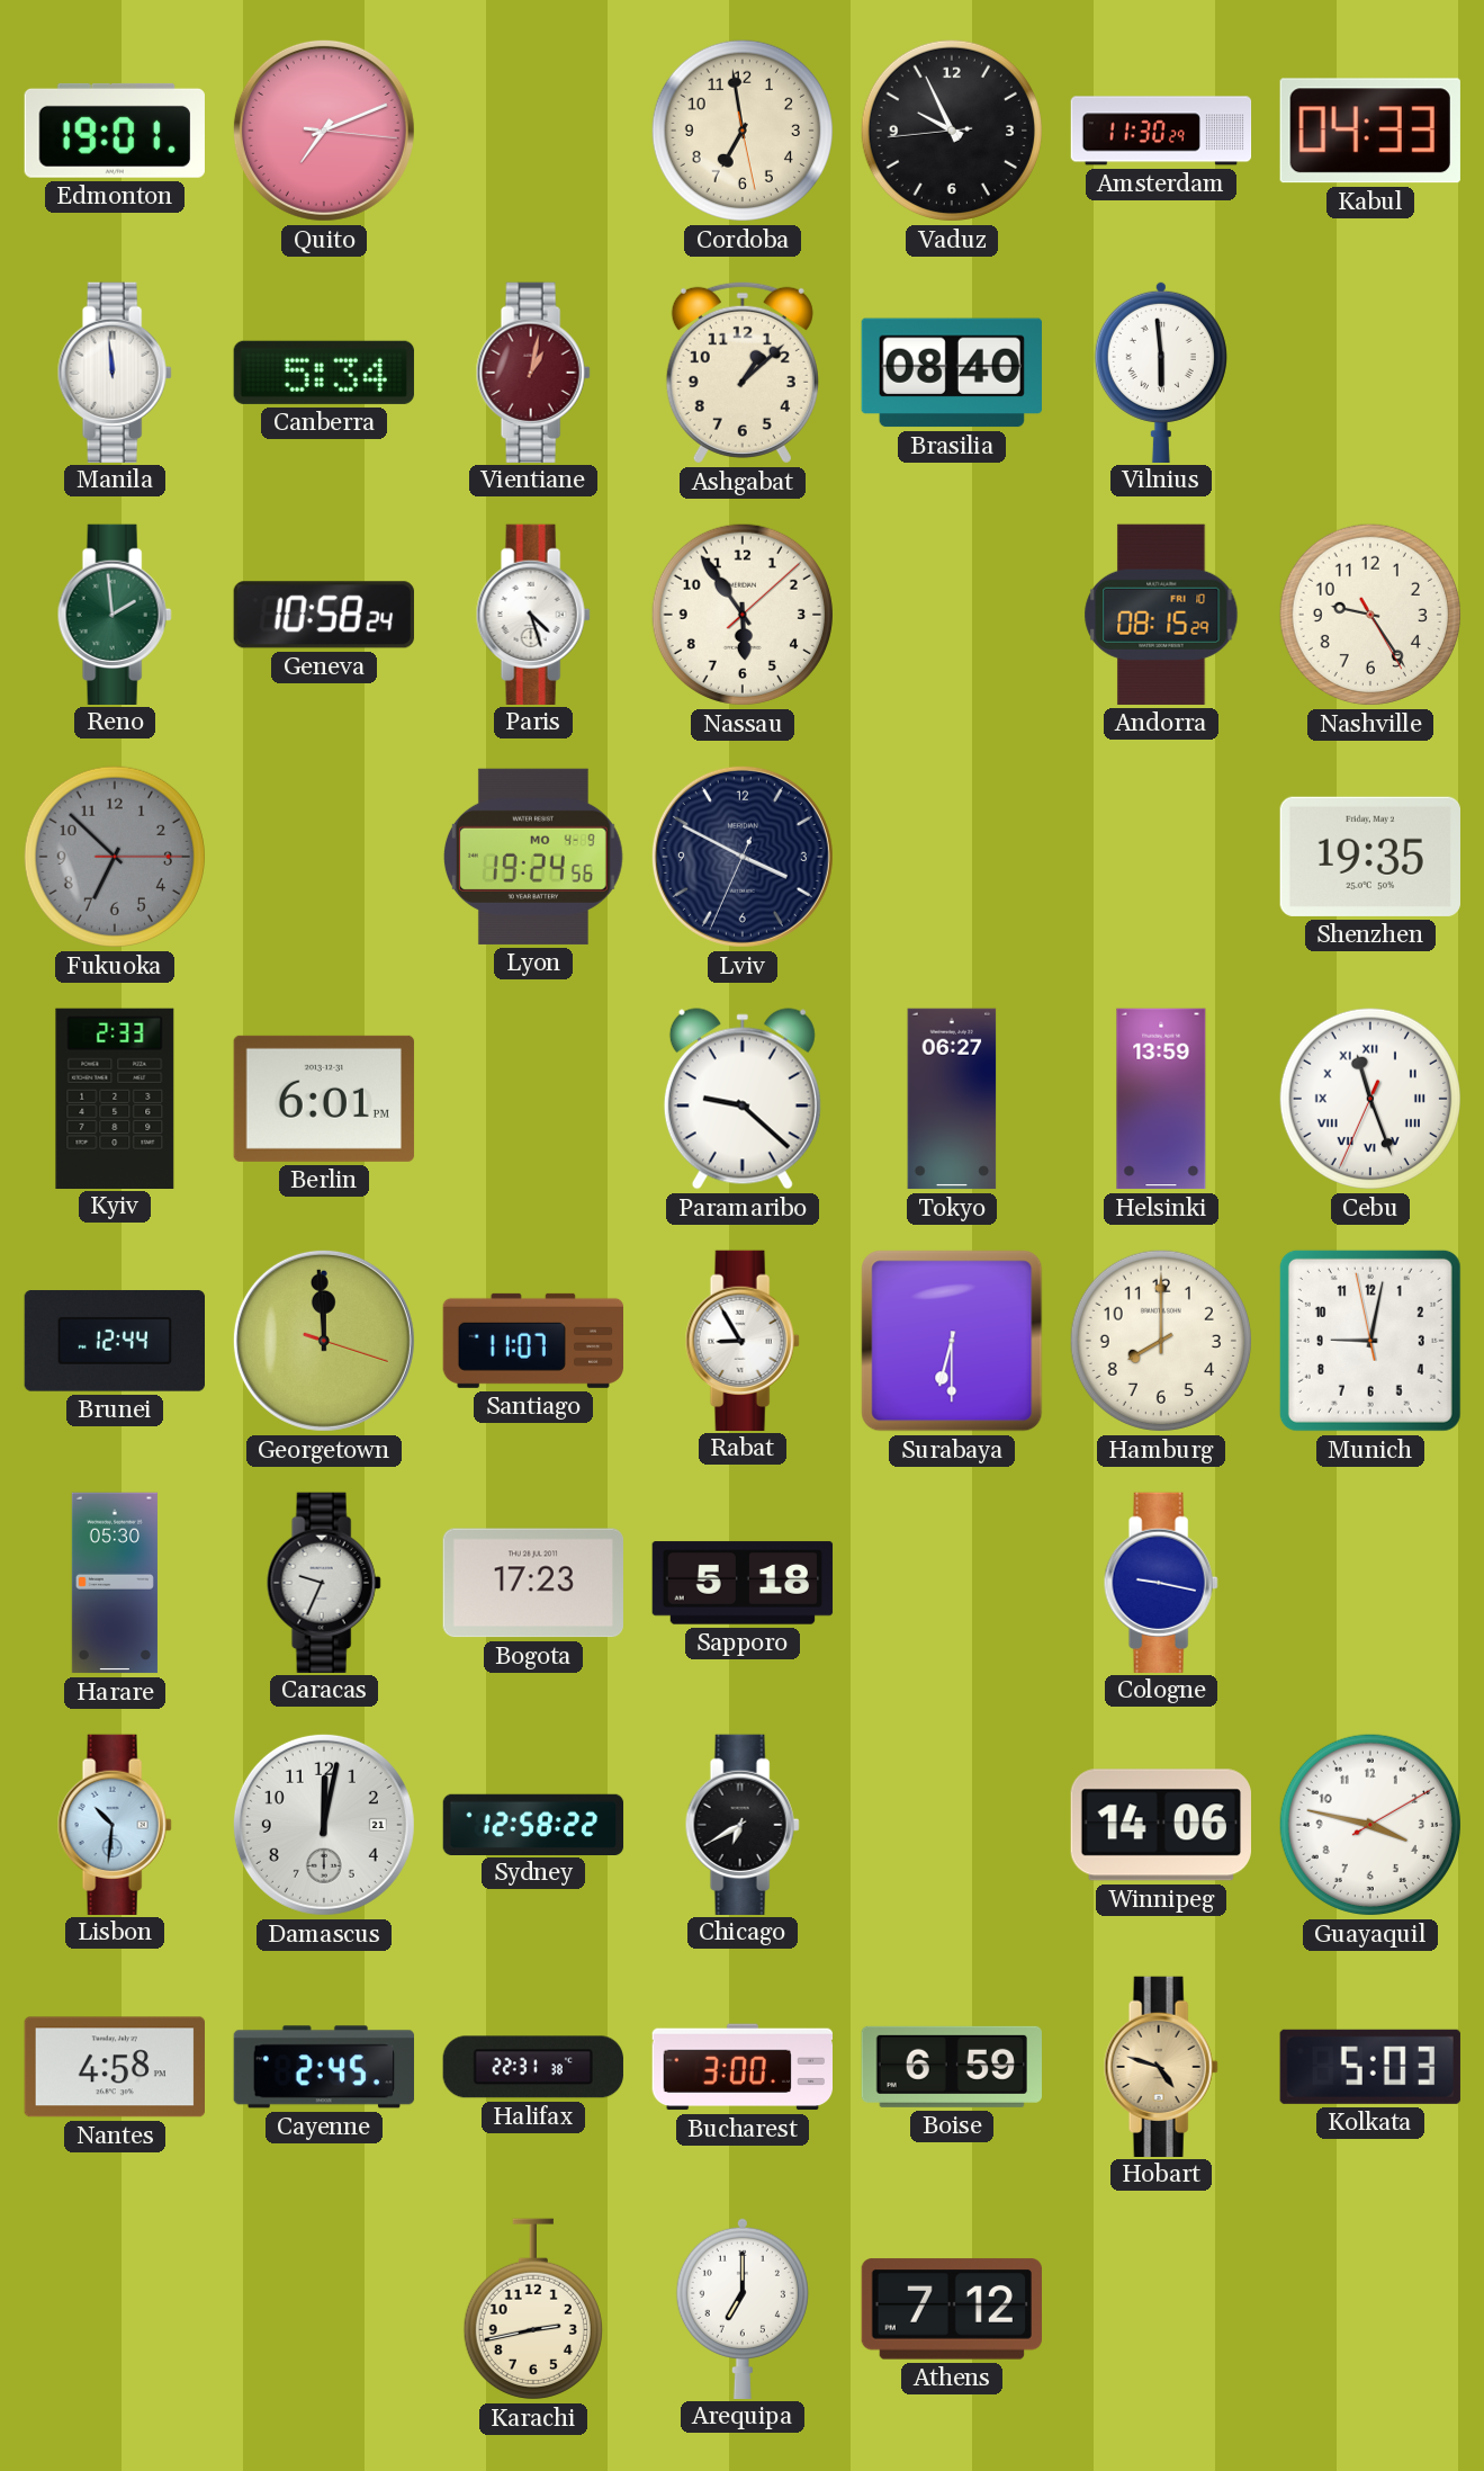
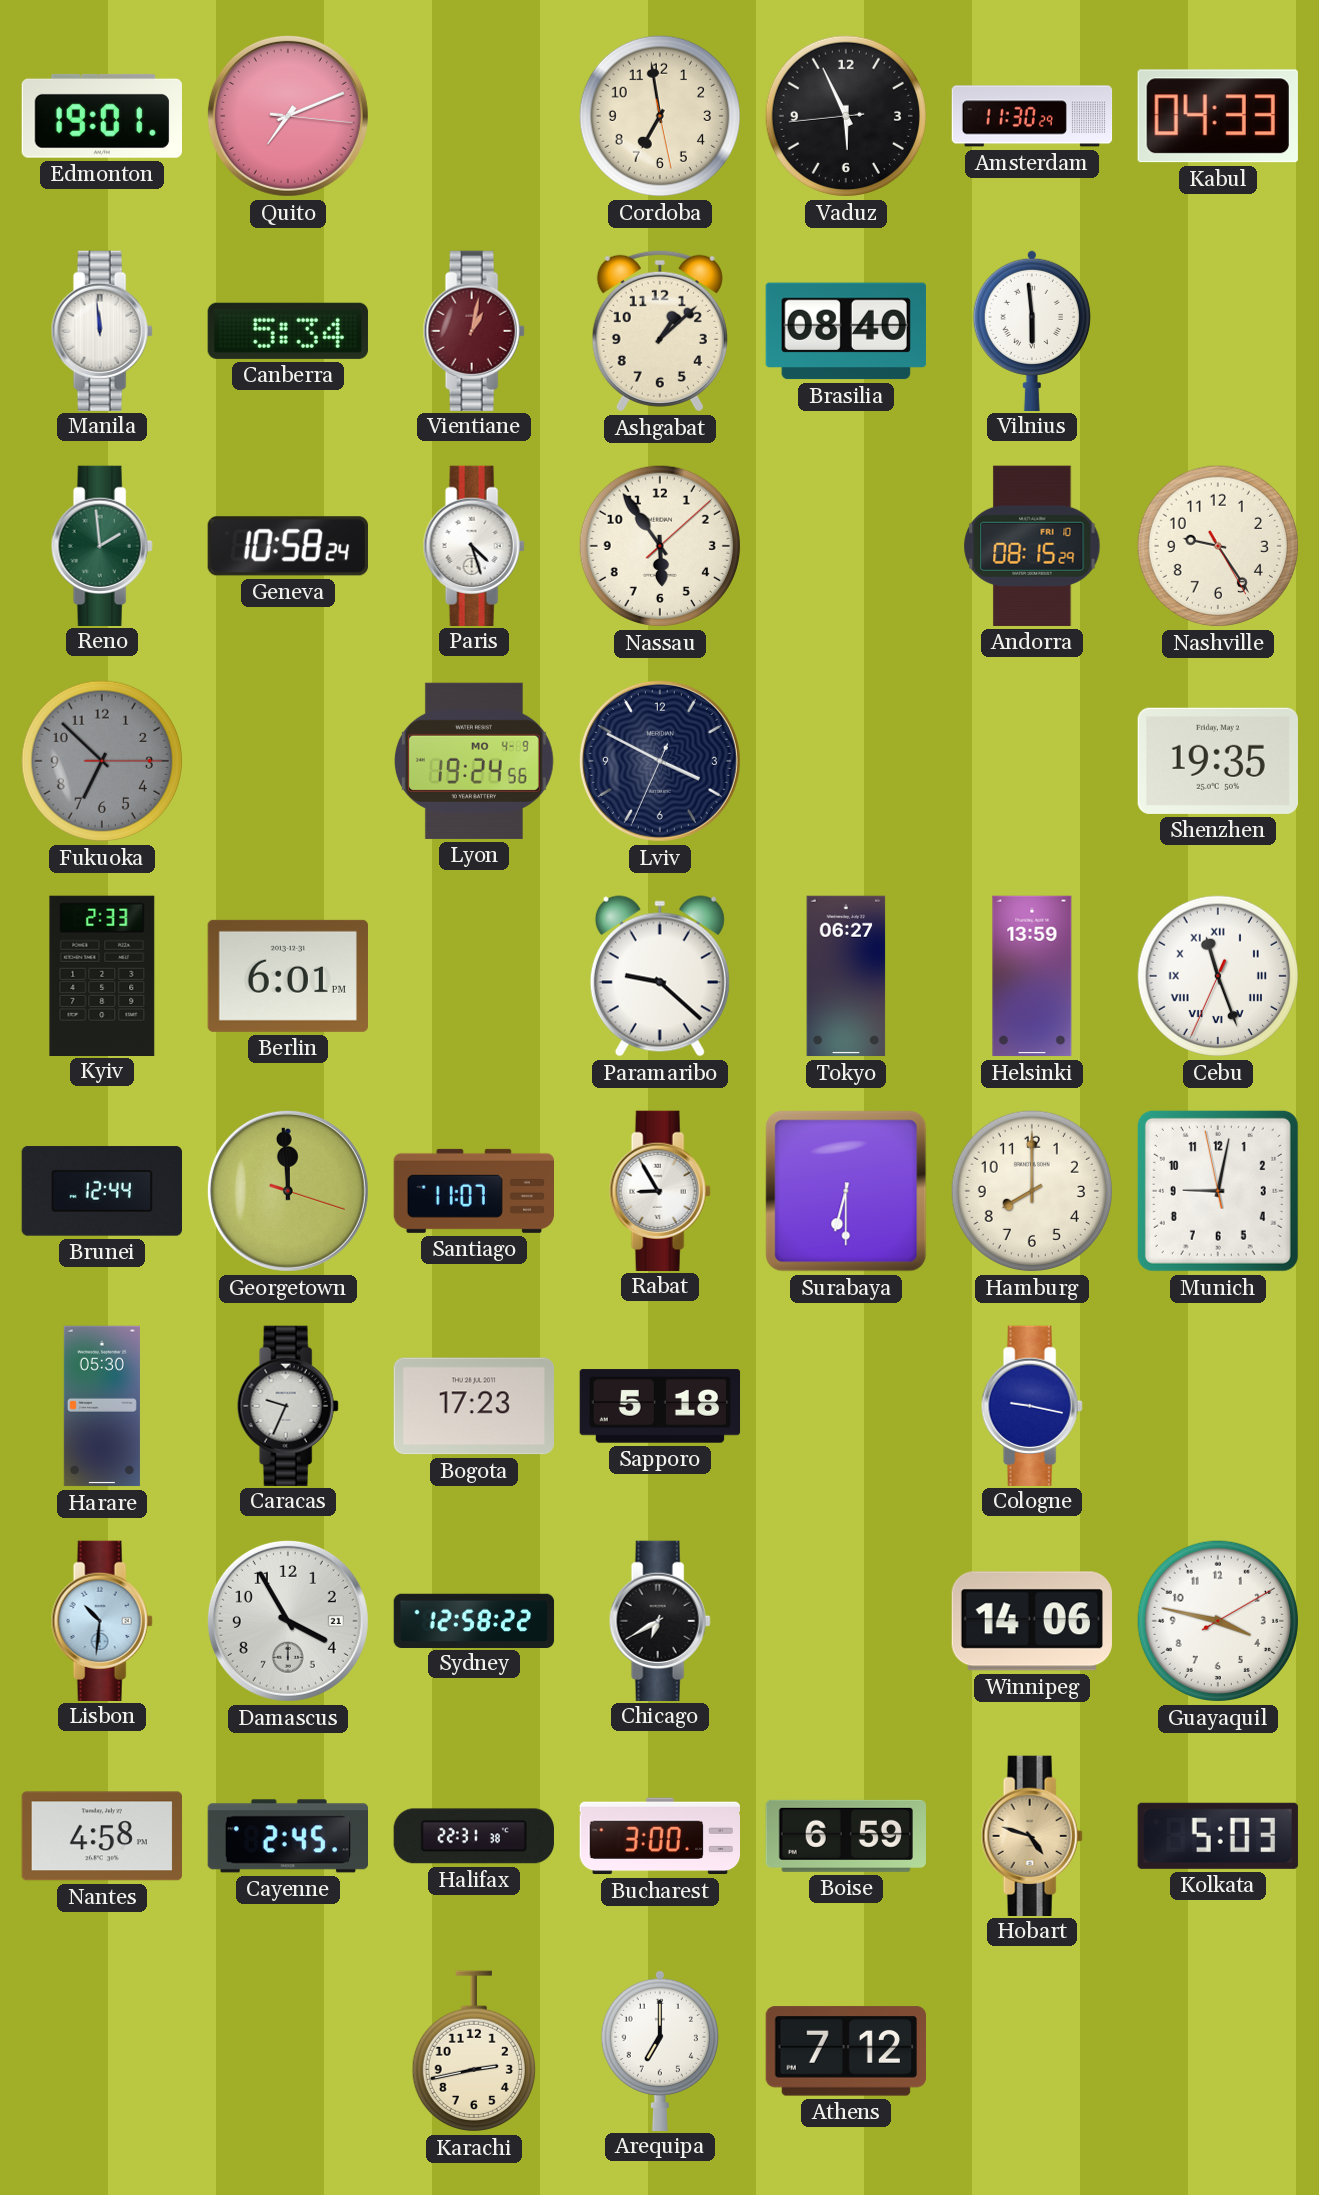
Vaduz: 9:55 -> 5:55
Damascus: 12:02 -> 3:55
